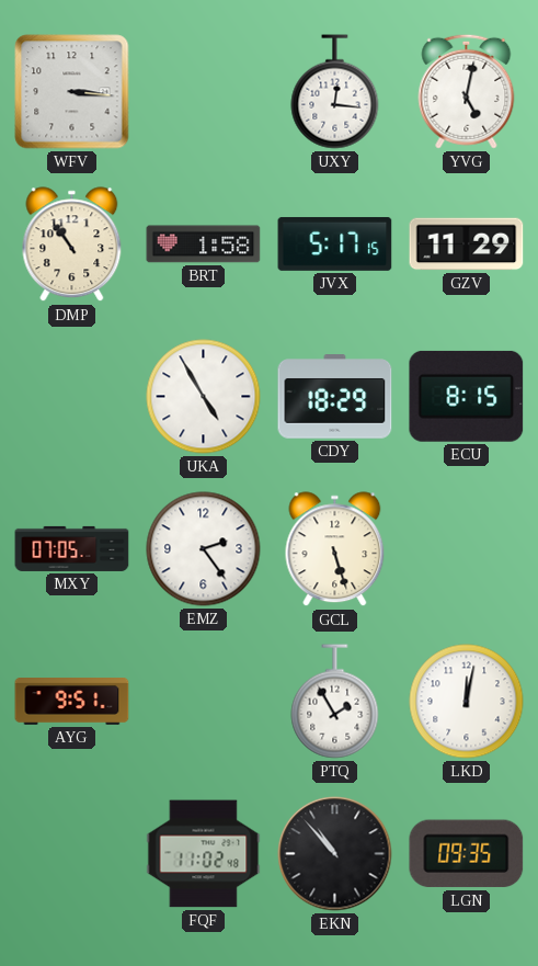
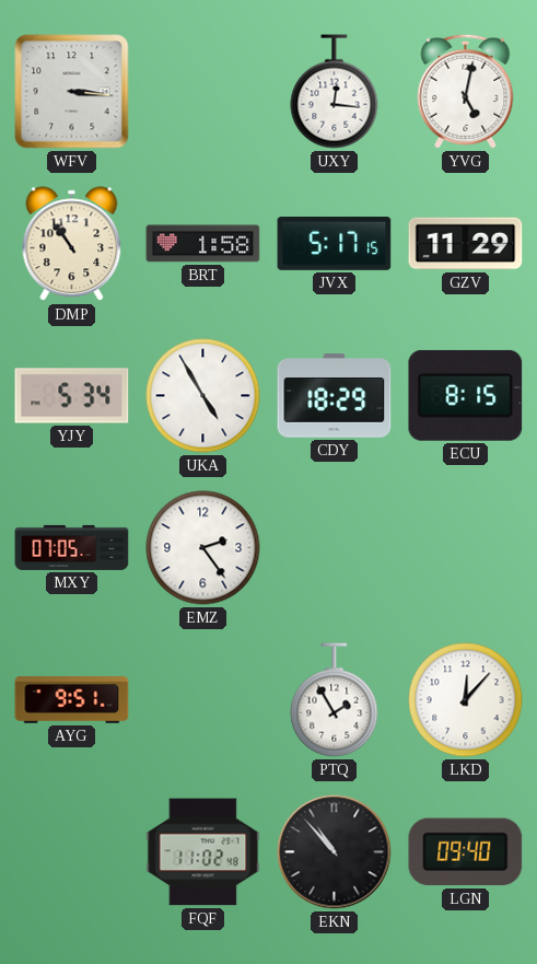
YJY: none -> 5:34
GCL: 5:27 -> none
LKD: 12:02 -> 12:07
LGN: 09:35 -> 09:40
